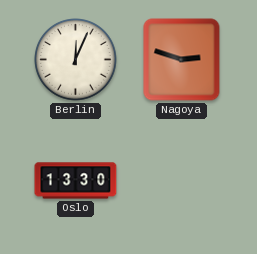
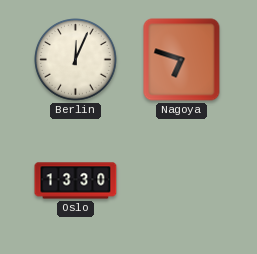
Nagoya: 2:48 -> 6:48
